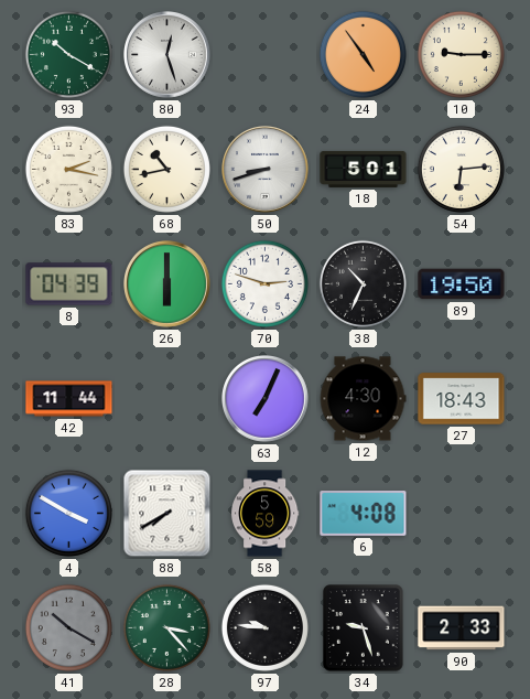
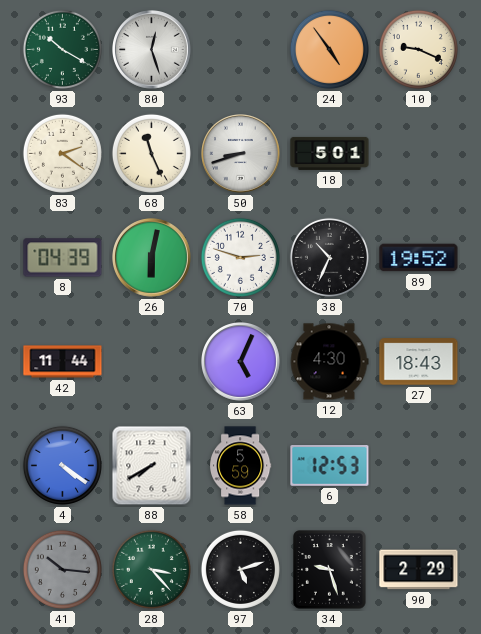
10: 9:15 -> 9:19
83: 2:17 -> 2:21
68: 10:43 -> 11:26
54: 6:14 -> none
26: 6:00 -> 6:02
89: 19:50 -> 19:52
63: 7:04 -> 5:04
4: 3:50 -> 4:21
6: 4:08 -> 12:53
41: 10:20 -> 10:16
97: 9:46 -> 5:12
90: 2:33 -> 2:29
